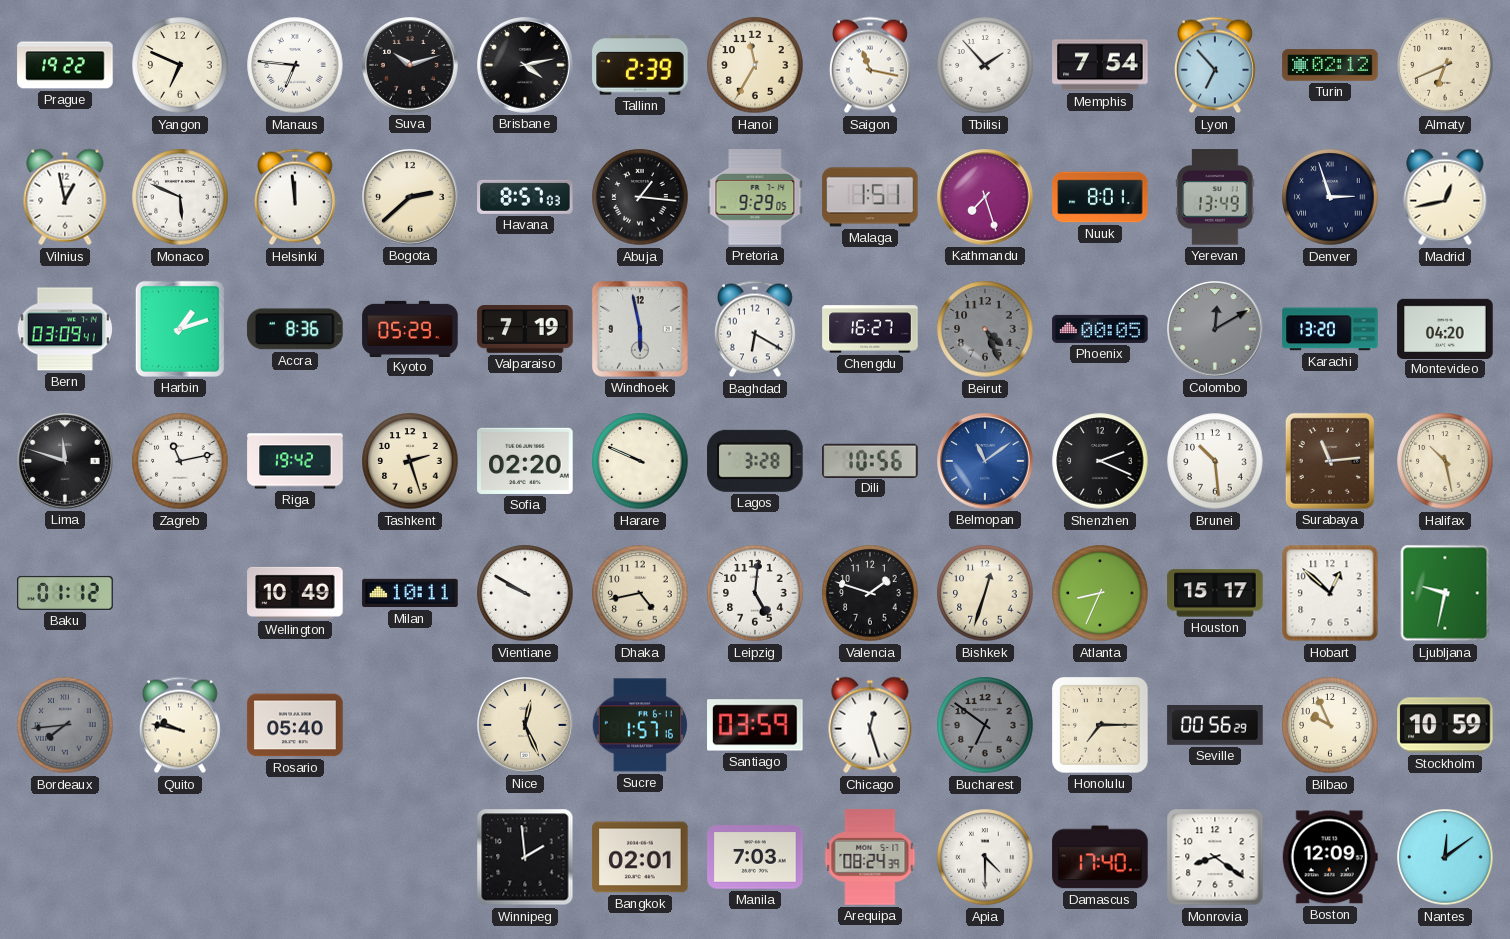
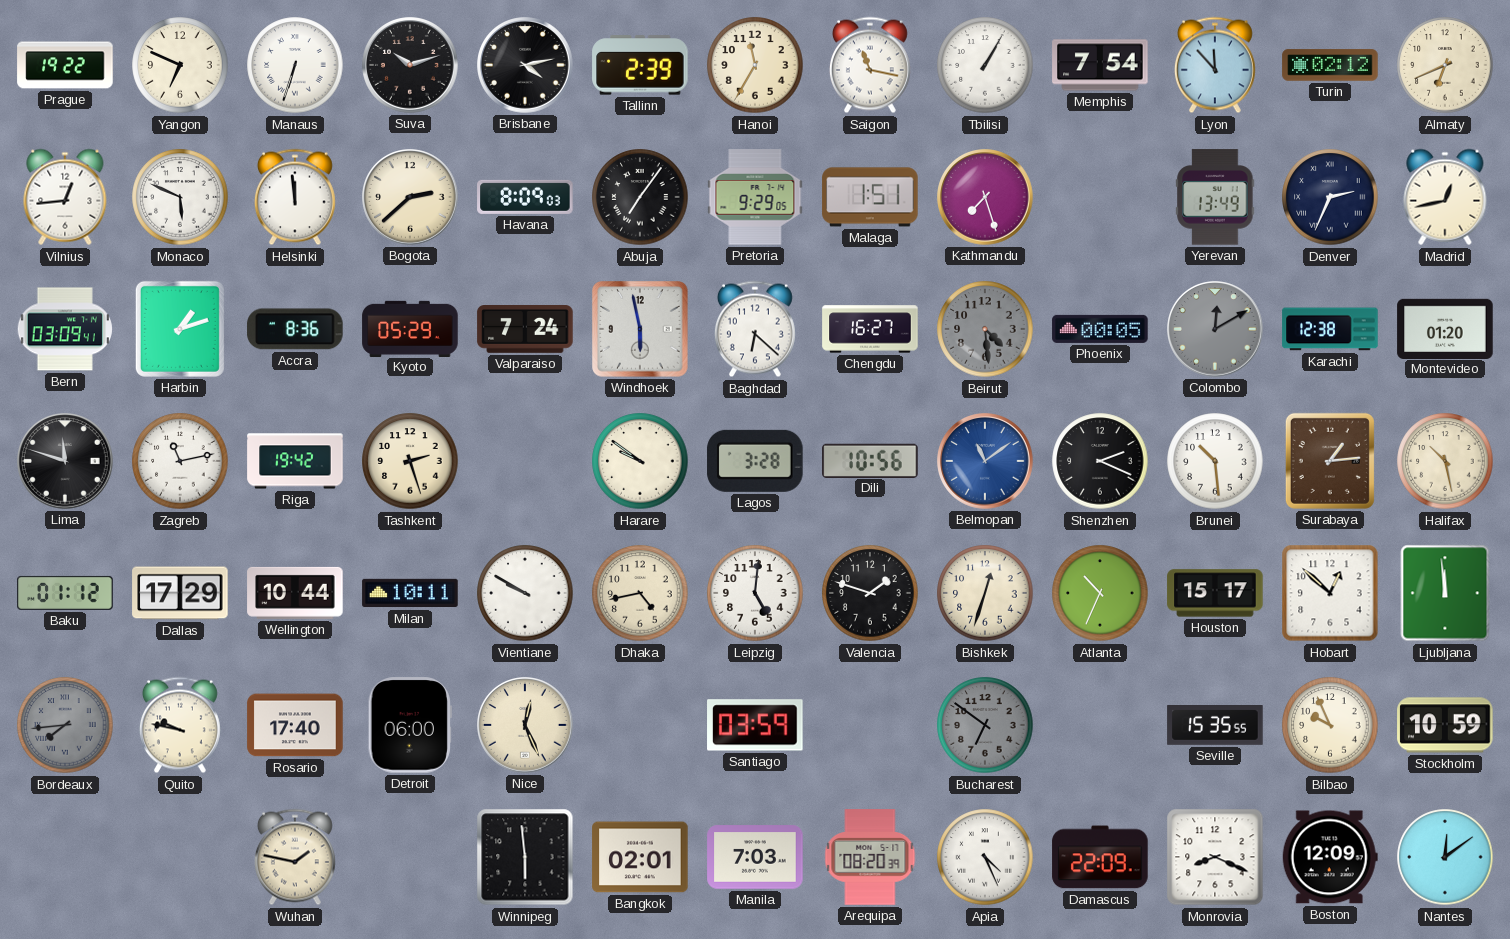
Manaus: 6:46 -> 6:33
Tbilisi: 1:53 -> 1:05
Lyon: 6:53 -> 11:53
Vilnius: 12:58 -> 12:44
Havana: 8:57 -> 8:09
Abuja: 1:16 -> 7:06
Nuuk: 8:01 -> none
Denver: 2:57 -> 2:34
Valparaiso: 7:19 -> 7:24
Baghdad: 6:20 -> 6:22
Beirut: 4:26 -> 4:29
Karachi: 13:20 -> 12:38
Montevideo: 04:20 -> 01:20
Sofia: 02:20 -> none
Harare: 9:49 -> 9:51
Surabaya: 11:14 -> 1:14
Dallas: none -> 17:29
Wellington: 10:49 -> 10:44
Atlanta: 8:34 -> 10:34
Ljubljana: 9:32 -> 11:59
Rosario: 05:40 -> 17:40
Detroit: none -> 06:00
Sucre: 1:57 -> none
Chicago: 12:27 -> none
Honolulu: 7:15 -> none
Seville: 00:56 -> 15:35
Wuhan: none -> 1:47
Winnipeg: 1:59 -> 5:59
Arequipa: 08:24 -> 08:20
Apia: 4:30 -> 4:26
Damascus: 17:40 -> 22:09
Monrovia: 8:21 -> 8:19
